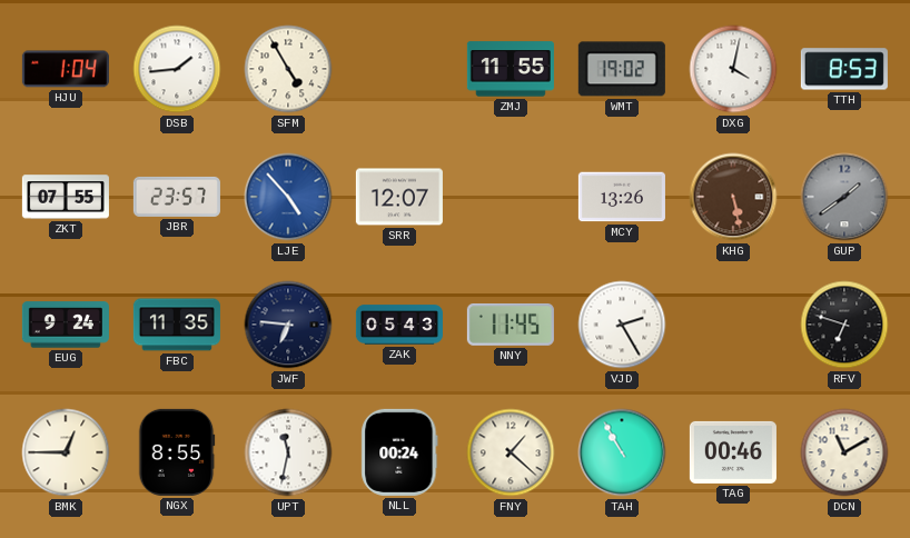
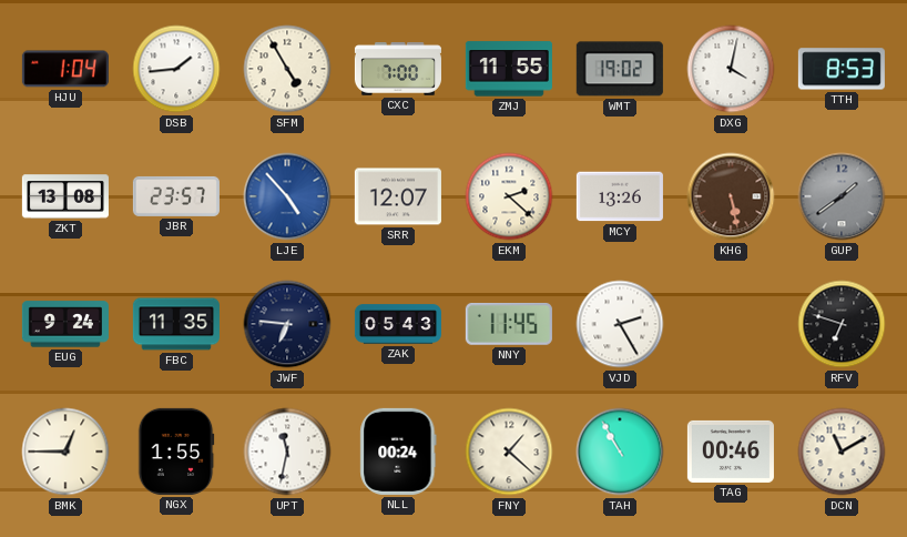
CXC: none -> 7:00
ZKT: 07:55 -> 13:08
EKM: none -> 2:22
NGX: 8:55 -> 1:55
